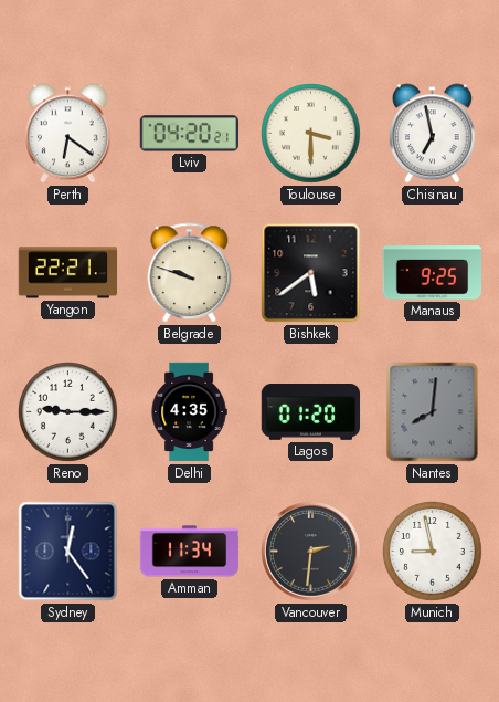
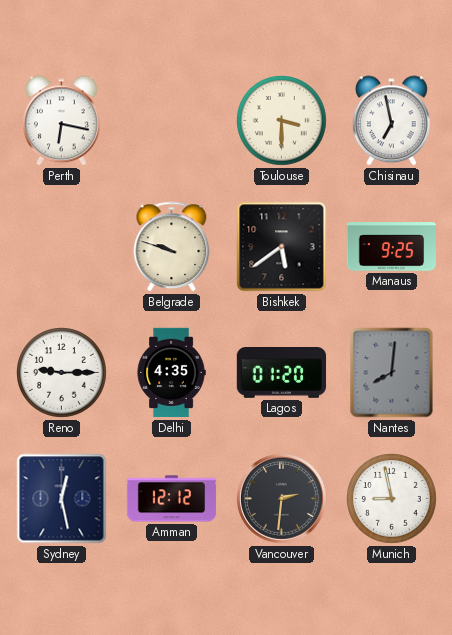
Perth: 6:21 -> 6:17
Lviv: 04:20 -> none
Yangon: 22:21 -> none
Sydney: 12:24 -> 12:28
Amman: 11:34 -> 12:12
